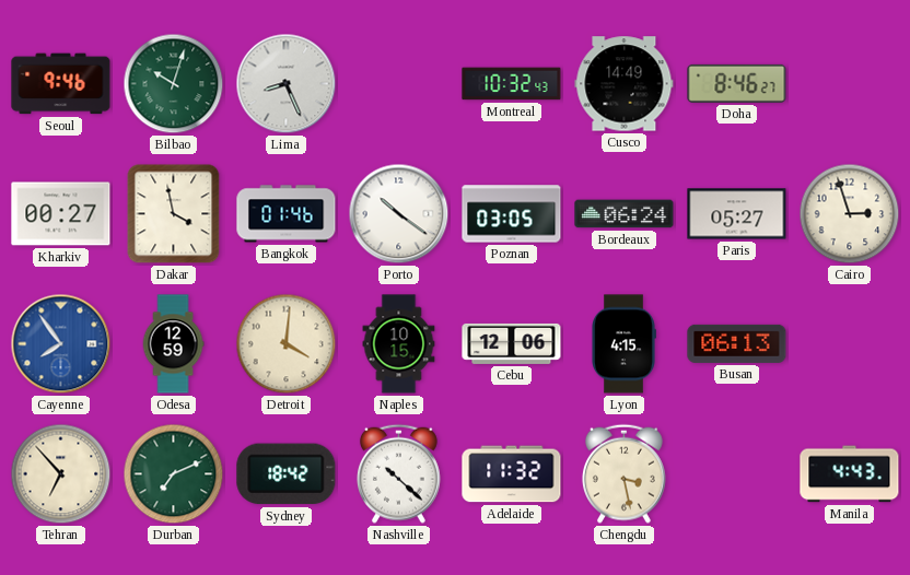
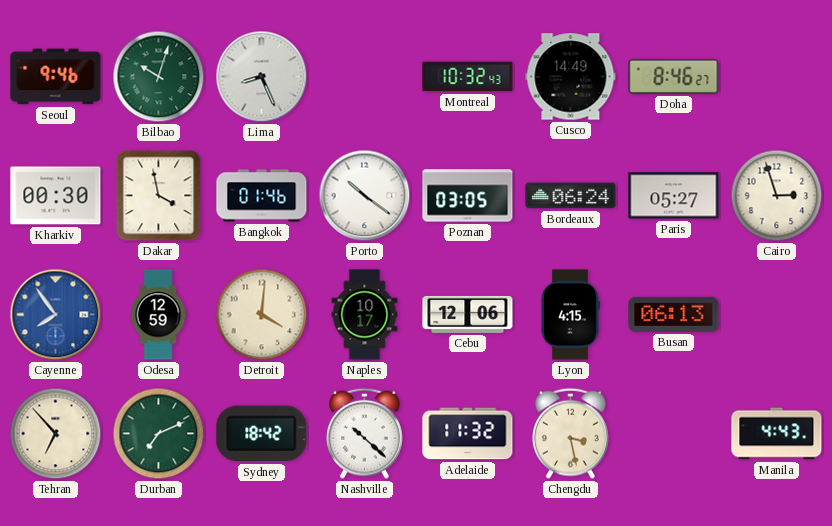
Kharkiv: 00:27 -> 00:30
Naples: 10:15 -> 10:17
